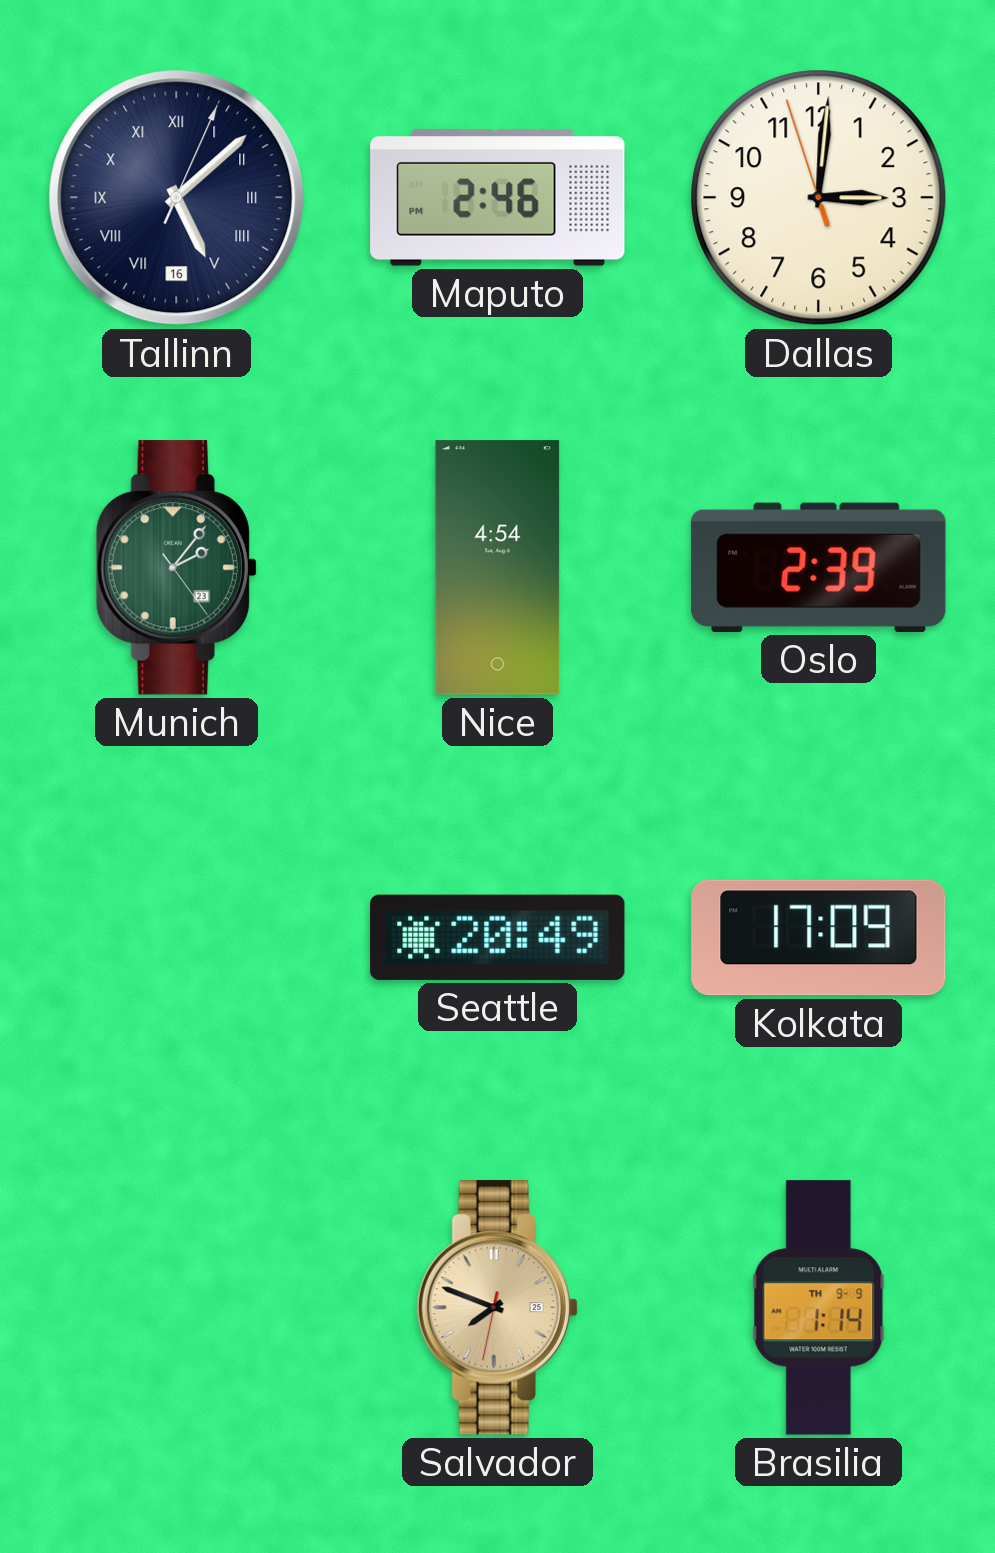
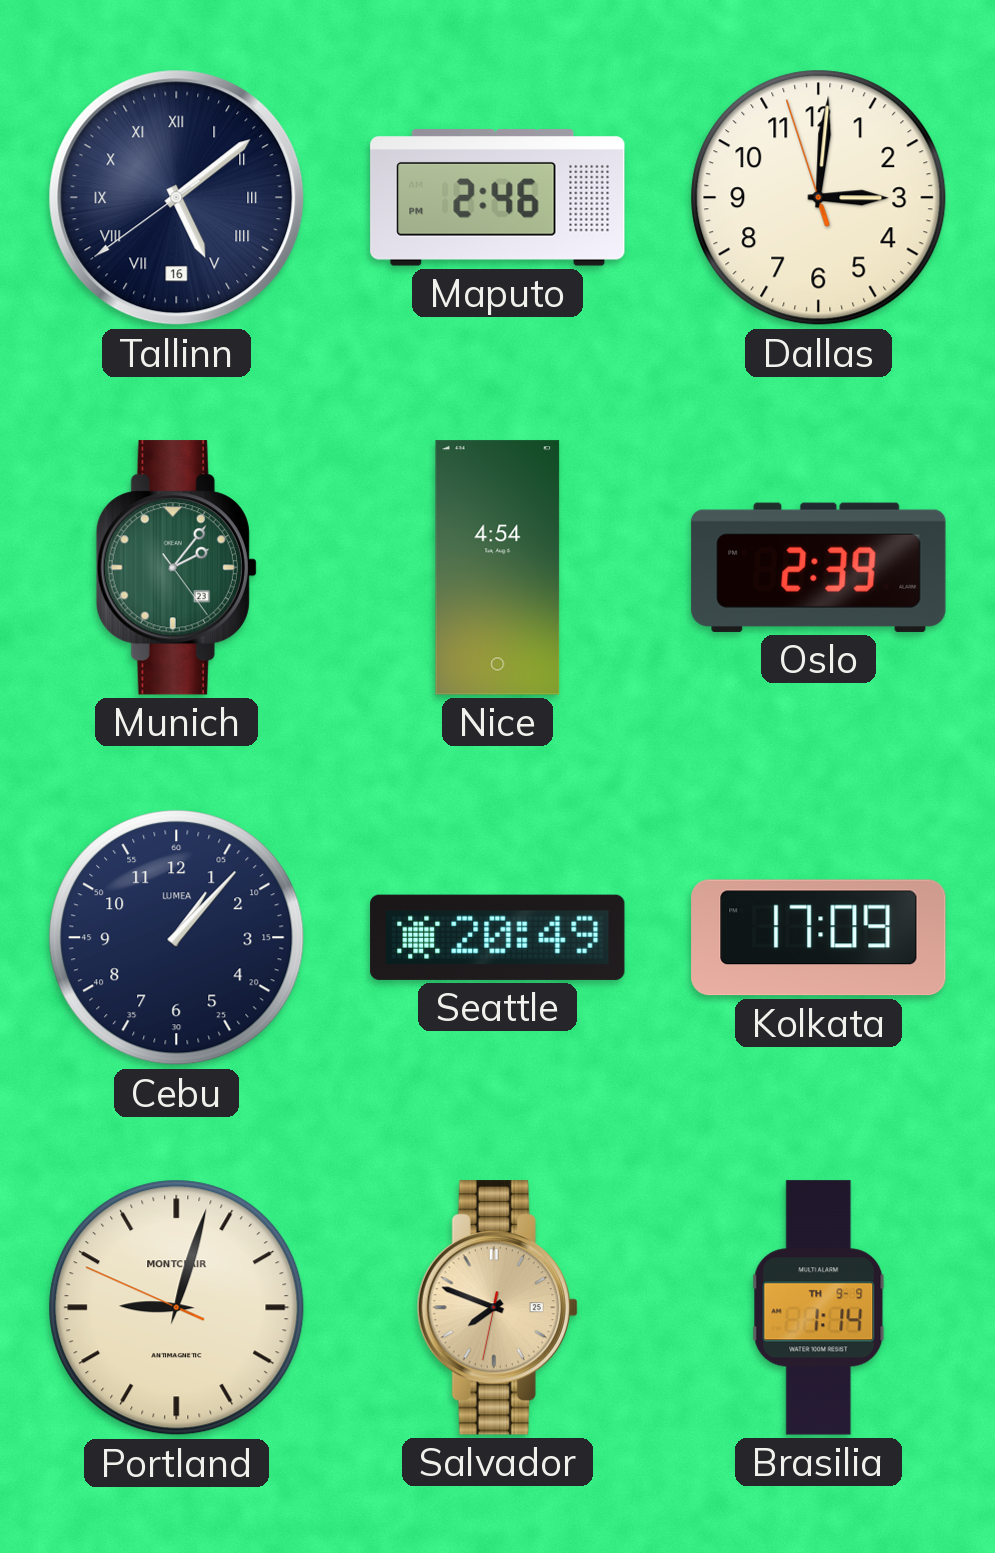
Tallinn: 5:08:04 -> 5:08:39
Cebu: none -> 1:07
Portland: none -> 9:02
